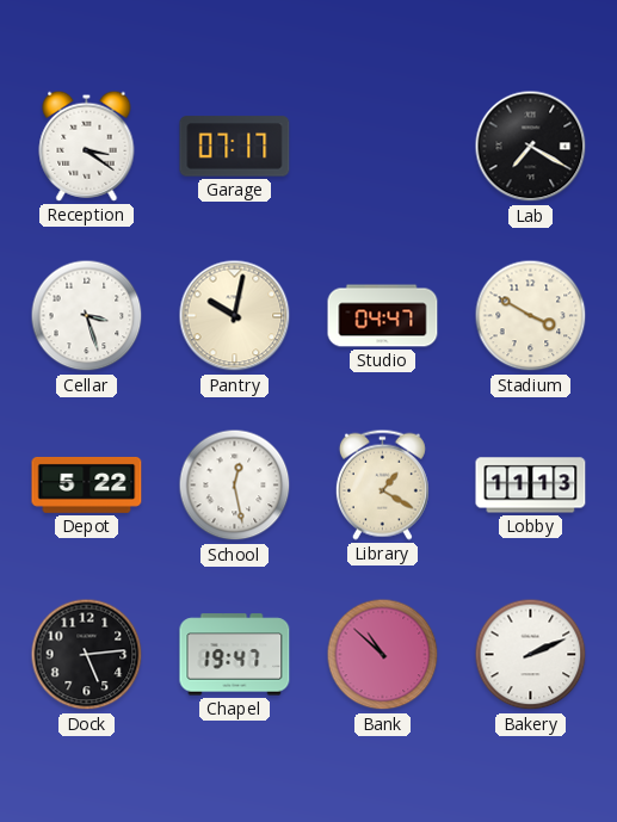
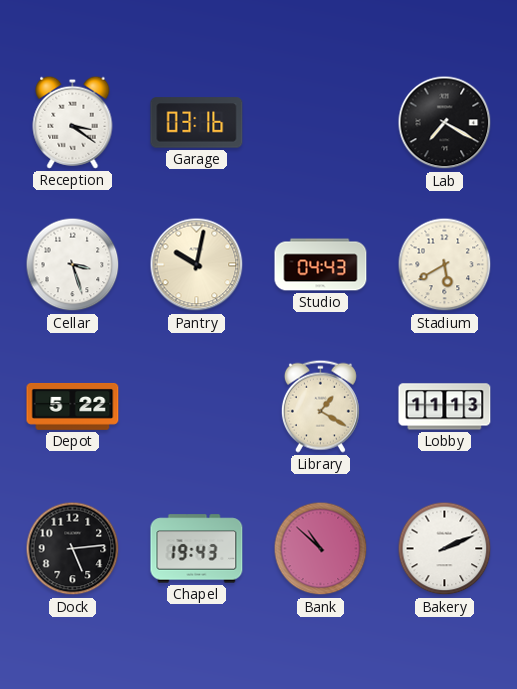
Garage: 07:17 -> 03:16
Studio: 04:47 -> 04:43
Stadium: 3:50 -> 5:40
School: 12:28 -> none
Chapel: 19:47 -> 19:43
